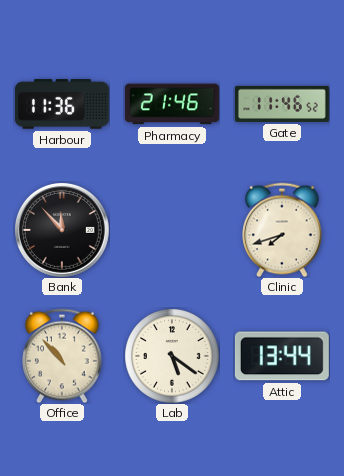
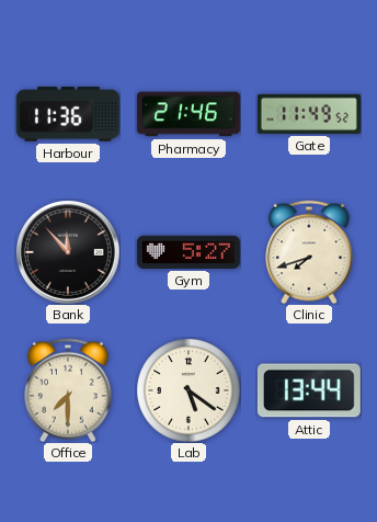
Gate: 11:46 -> 11:49
Gym: none -> 5:27
Office: 10:53 -> 7:30
